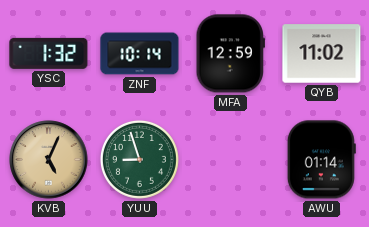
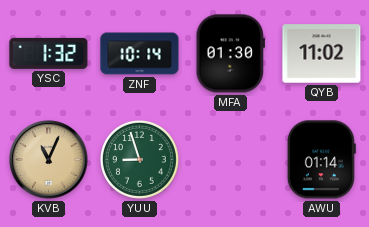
MFA: 12:59 -> 01:30
KVB: 5:04 -> 11:04
